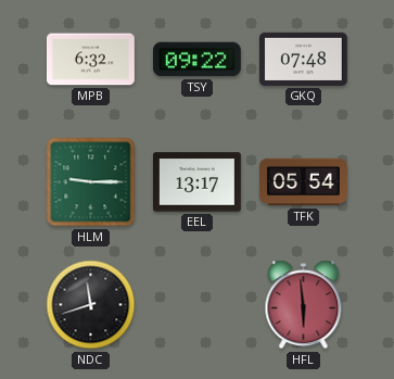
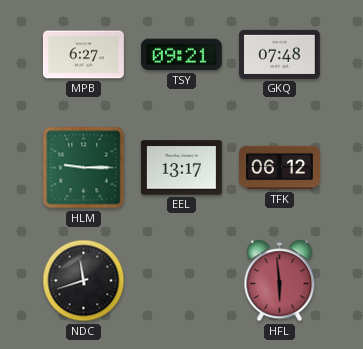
MPB: 6:32 -> 6:27
TSY: 09:22 -> 09:21
TFK: 05:54 -> 06:12
